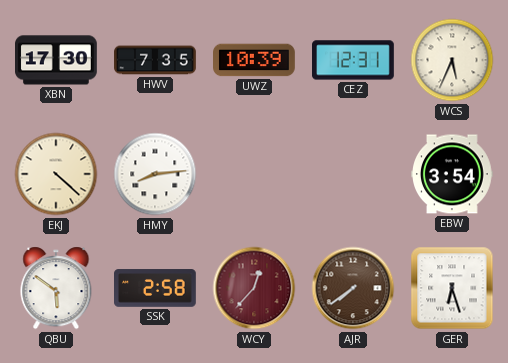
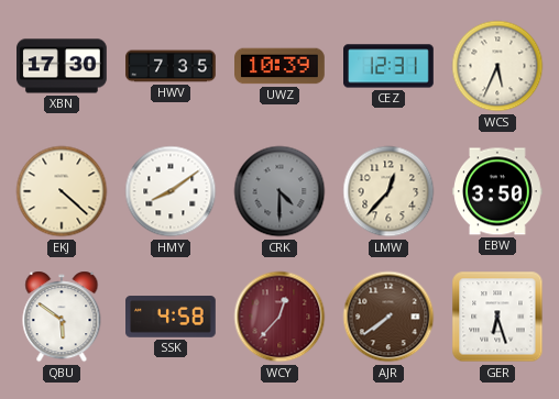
HMY: 8:14 -> 8:09
CRK: none -> 4:30
LMW: none -> 12:37
EBW: 3:54 -> 3:50
SSK: 2:58 -> 4:58
